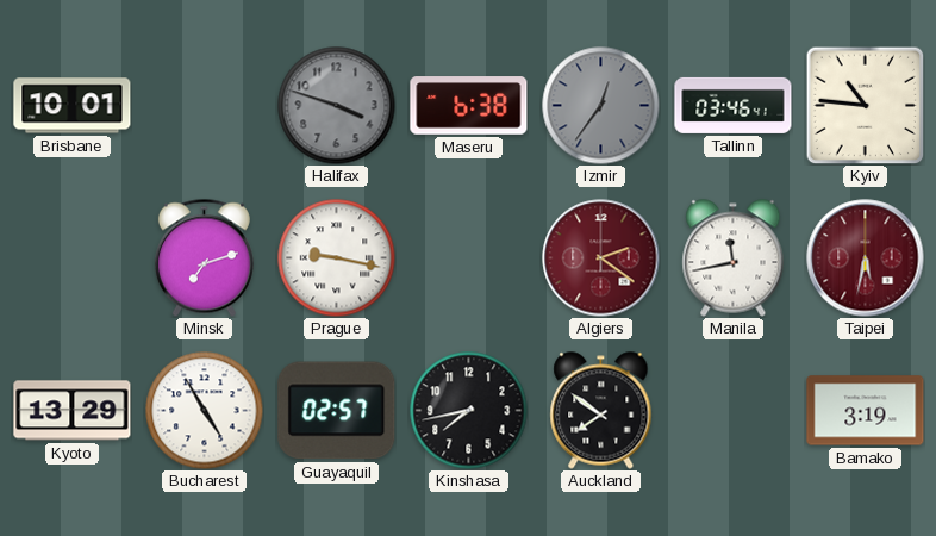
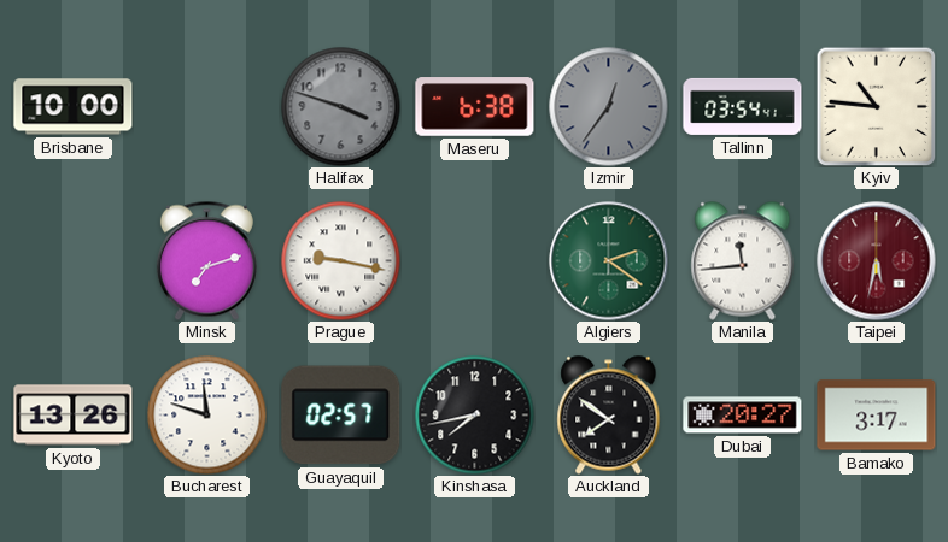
Brisbane: 10:01 -> 10:00
Tallinn: 03:46 -> 03:54
Algiers dial: burgundy -> green
Manila: 11:43 -> 11:44
Kyoto: 13:29 -> 13:26
Bucharest: 4:55 -> 11:48
Dubai: none -> 20:27
Bamako: 3:19 -> 3:17
